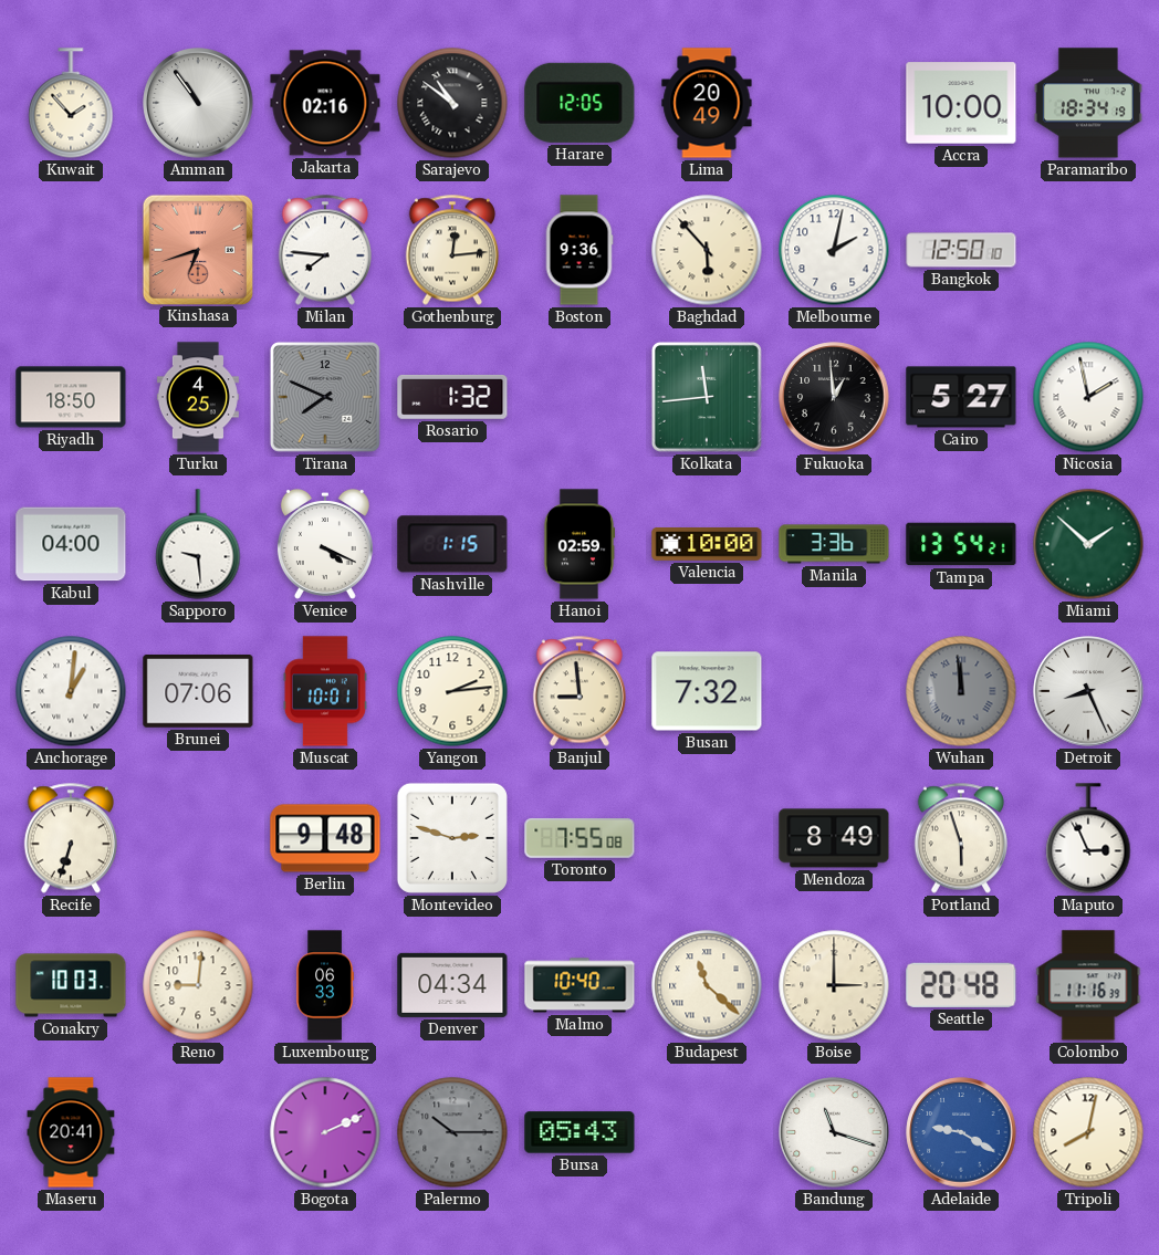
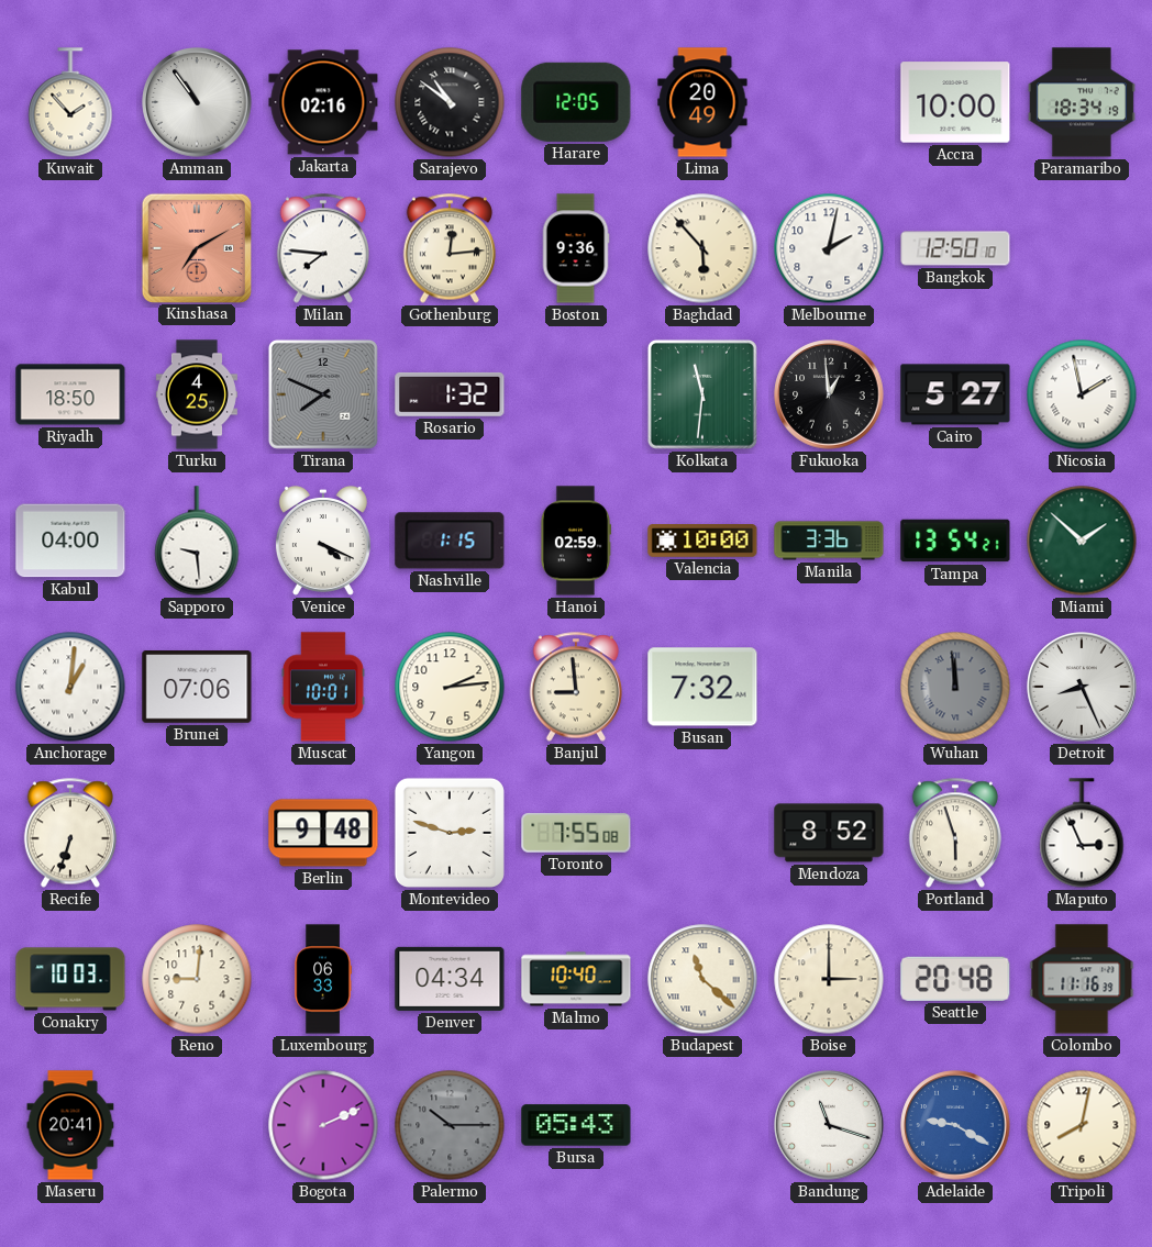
Kinshasa: 6:42 -> 7:10
Kolkata: 11:44 -> 11:31
Mendoza: 8:49 -> 8:52
